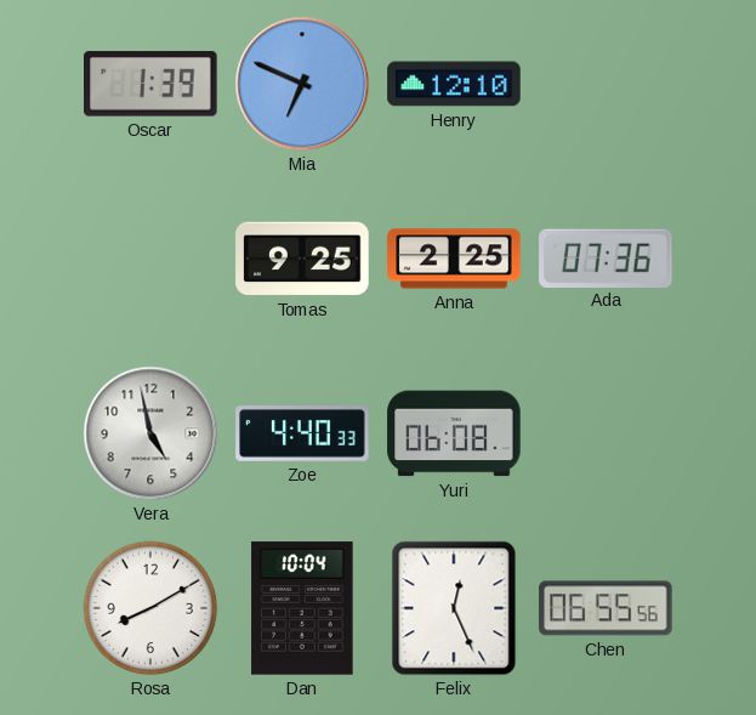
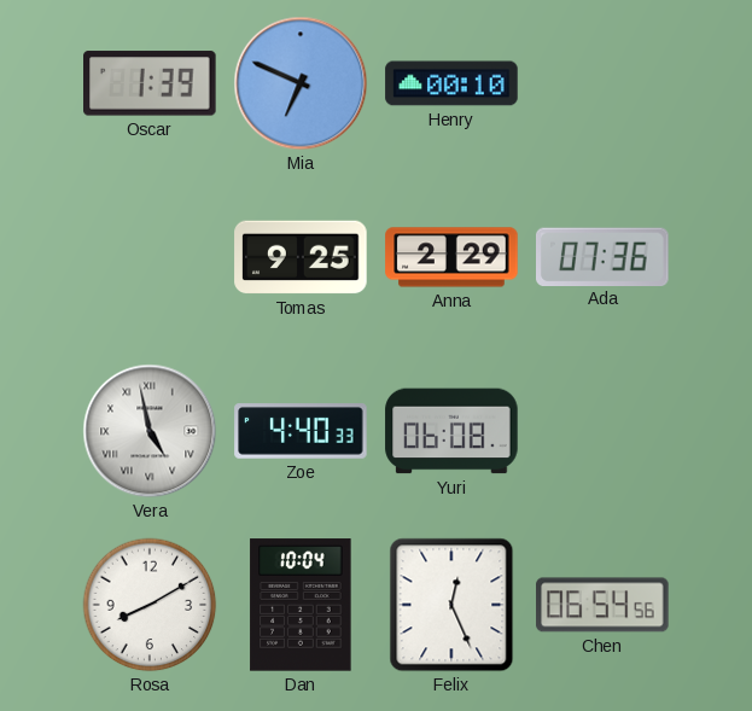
Henry: 12:10 -> 00:10
Anna: 2:25 -> 2:29
Vera numerals: Arabic -> Roman
Chen: 06:55 -> 06:54
